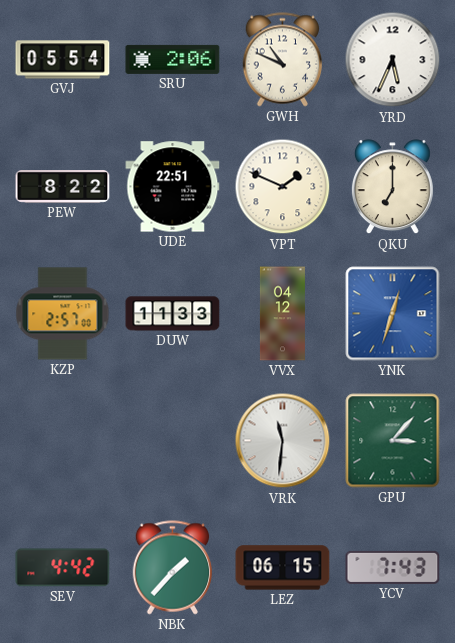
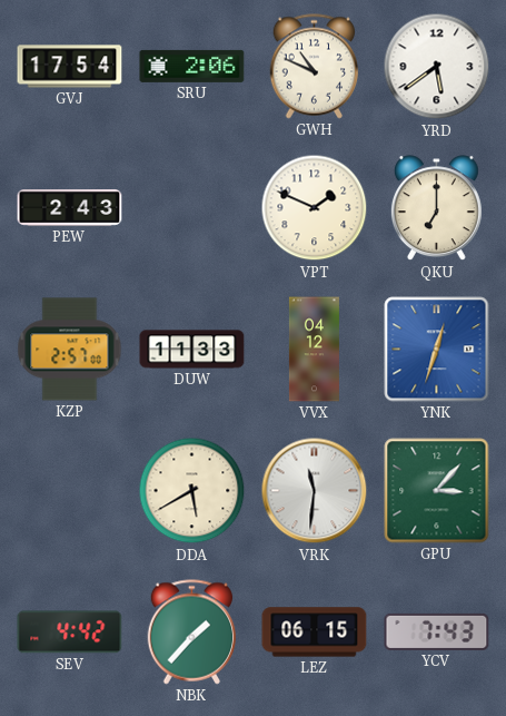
GVJ: 05:54 -> 17:54
YRD: 5:34 -> 5:39
PEW: 8:22 -> 2:43
UDE: 22:51 -> none
DDA: none -> 5:40
